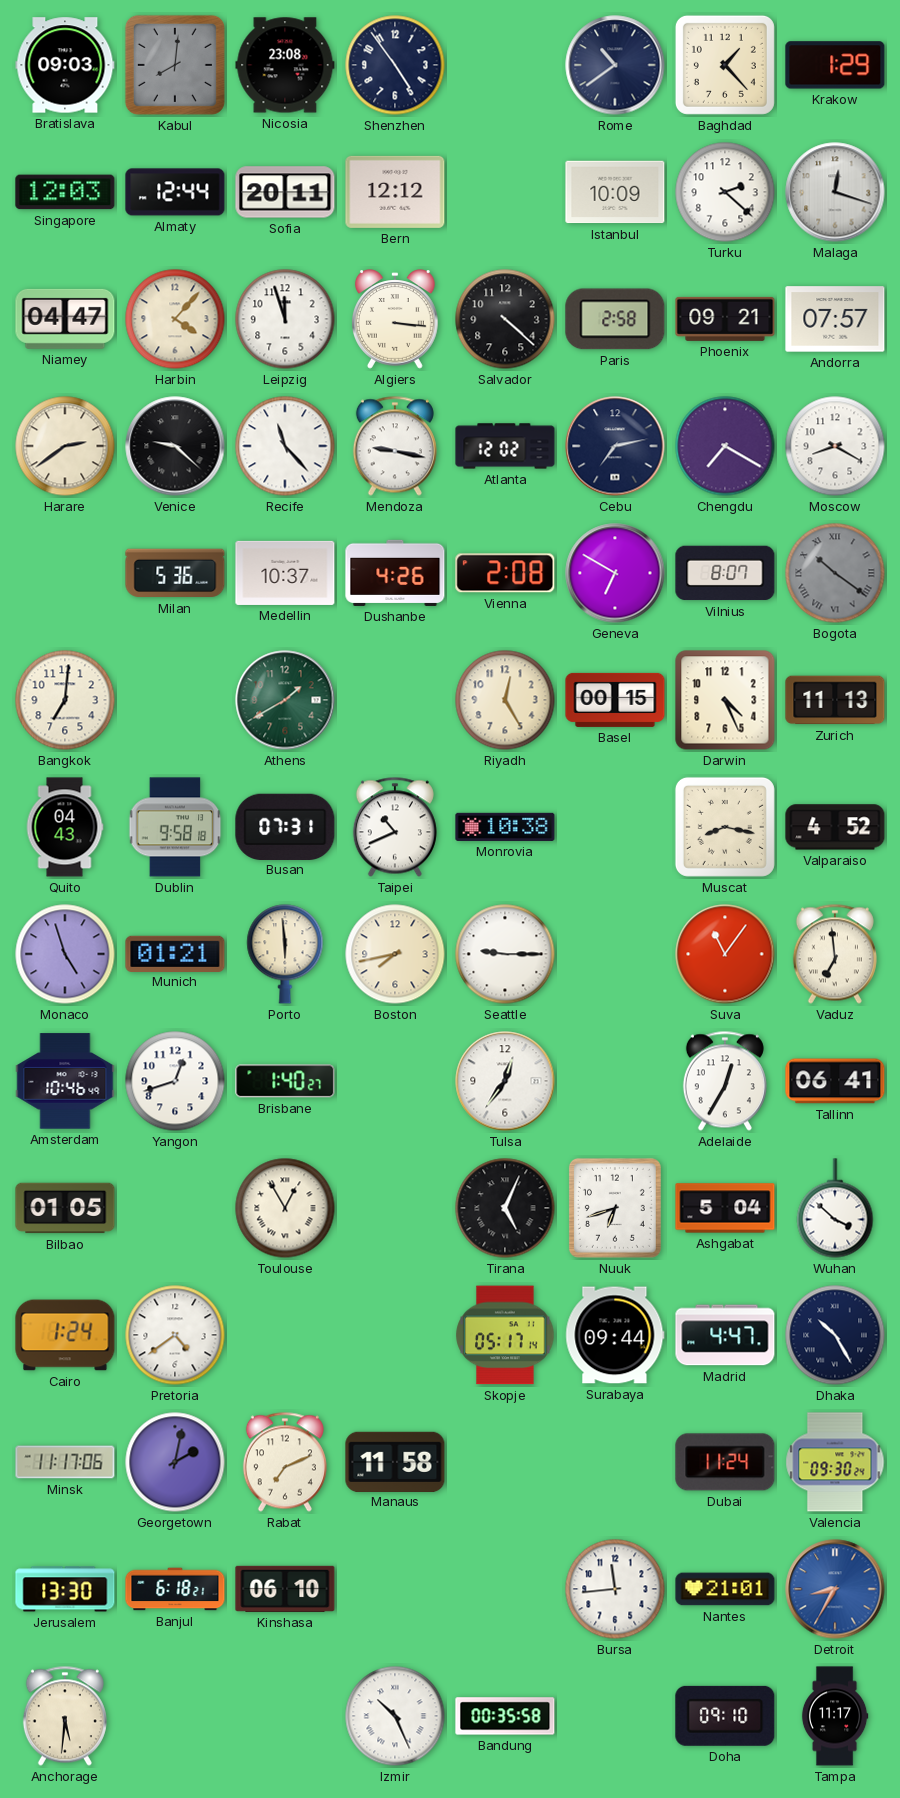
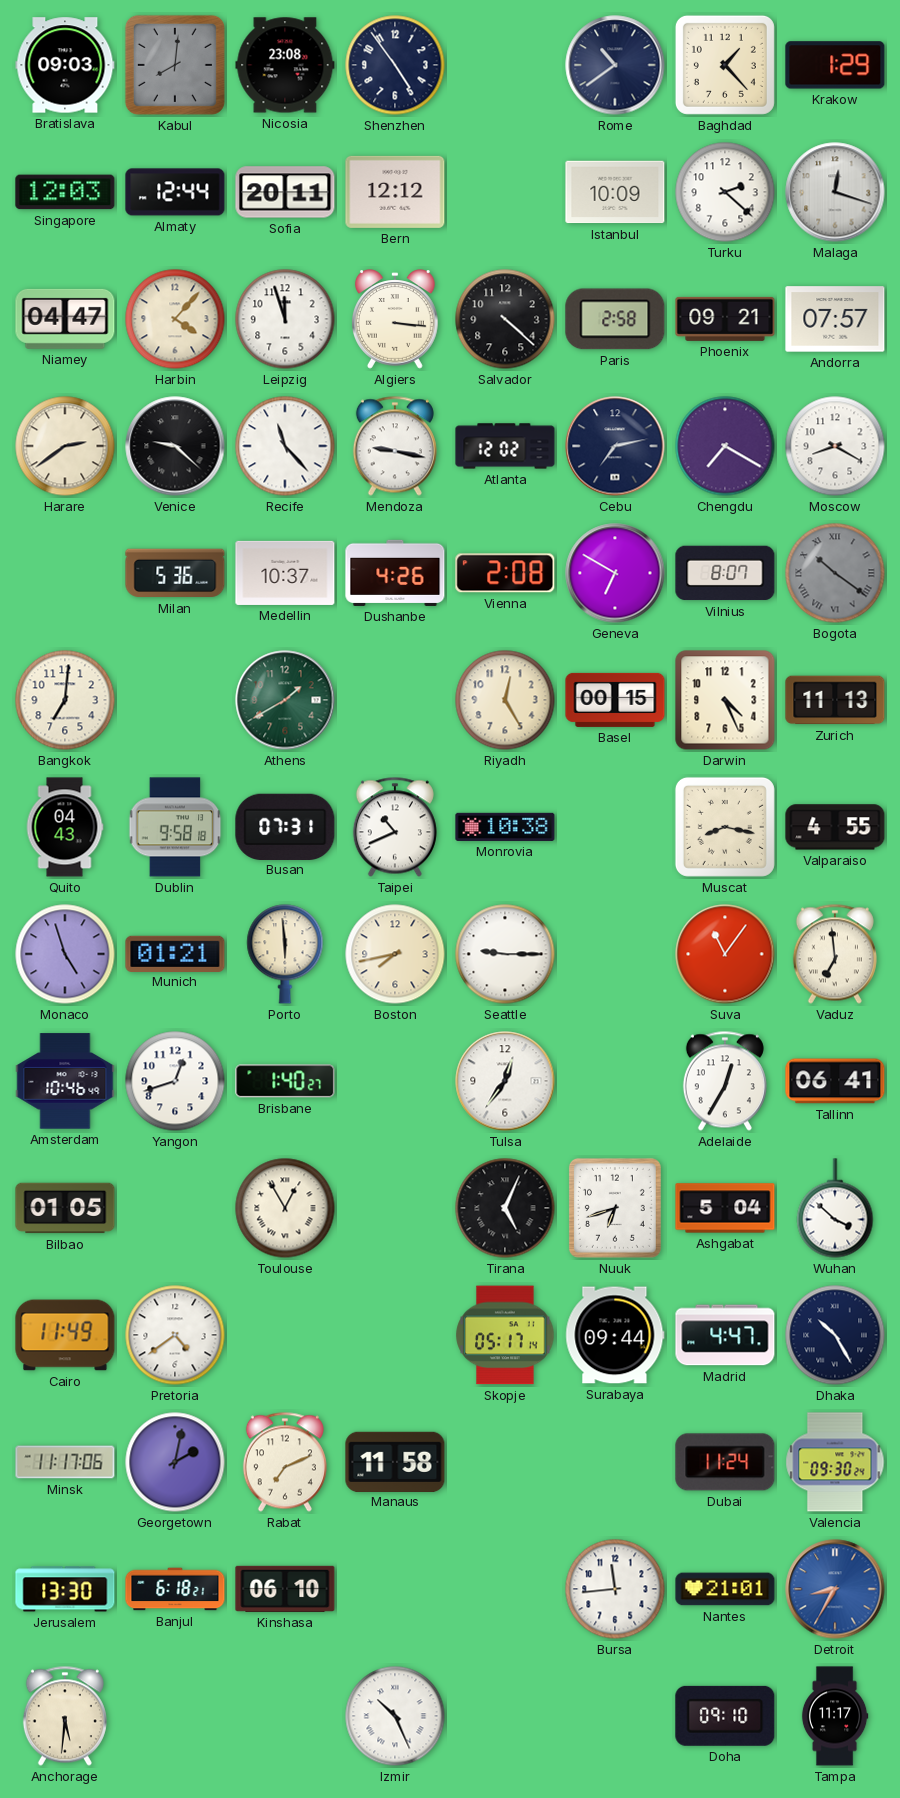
Valparaiso: 4:52 -> 4:55
Cairo: 1:24 -> 11:49
Bandung: 00:35 -> none
